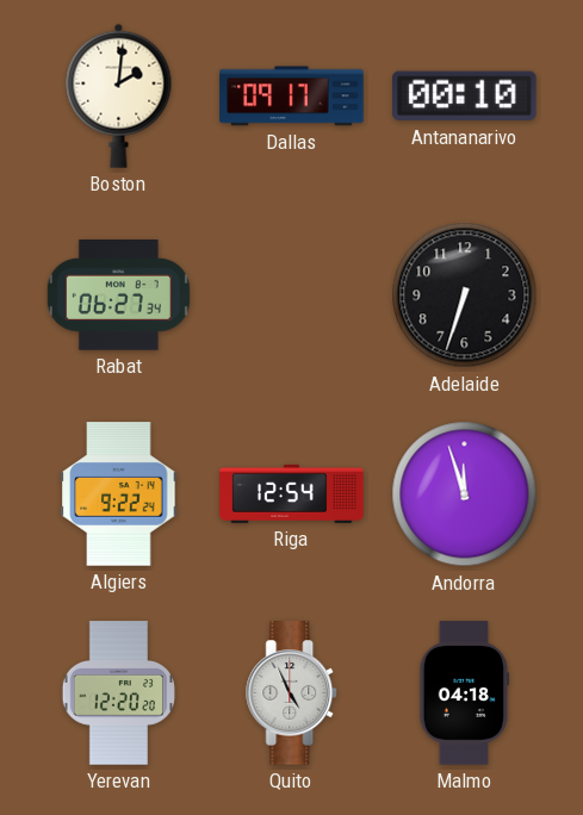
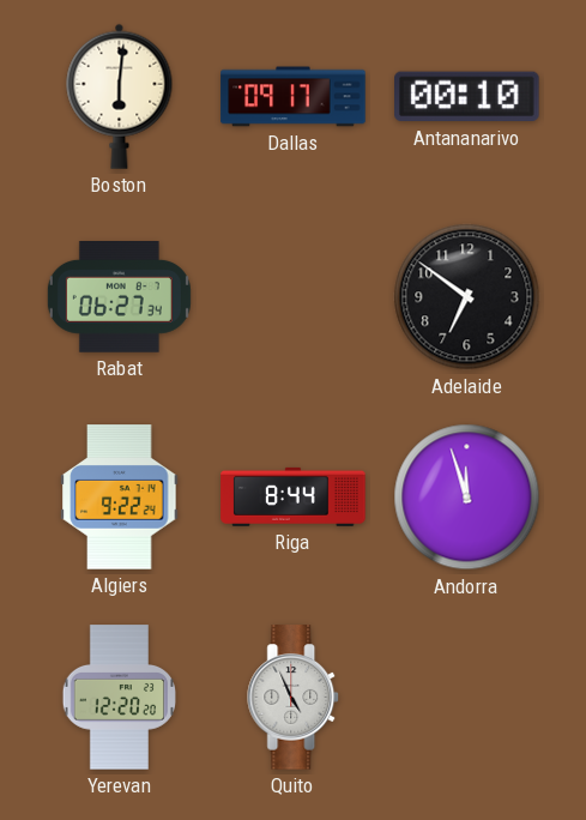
Boston: 2:01 -> 6:01
Adelaide: 6:33 -> 6:51
Riga: 12:54 -> 8:44
Malmo: 04:18 -> none
